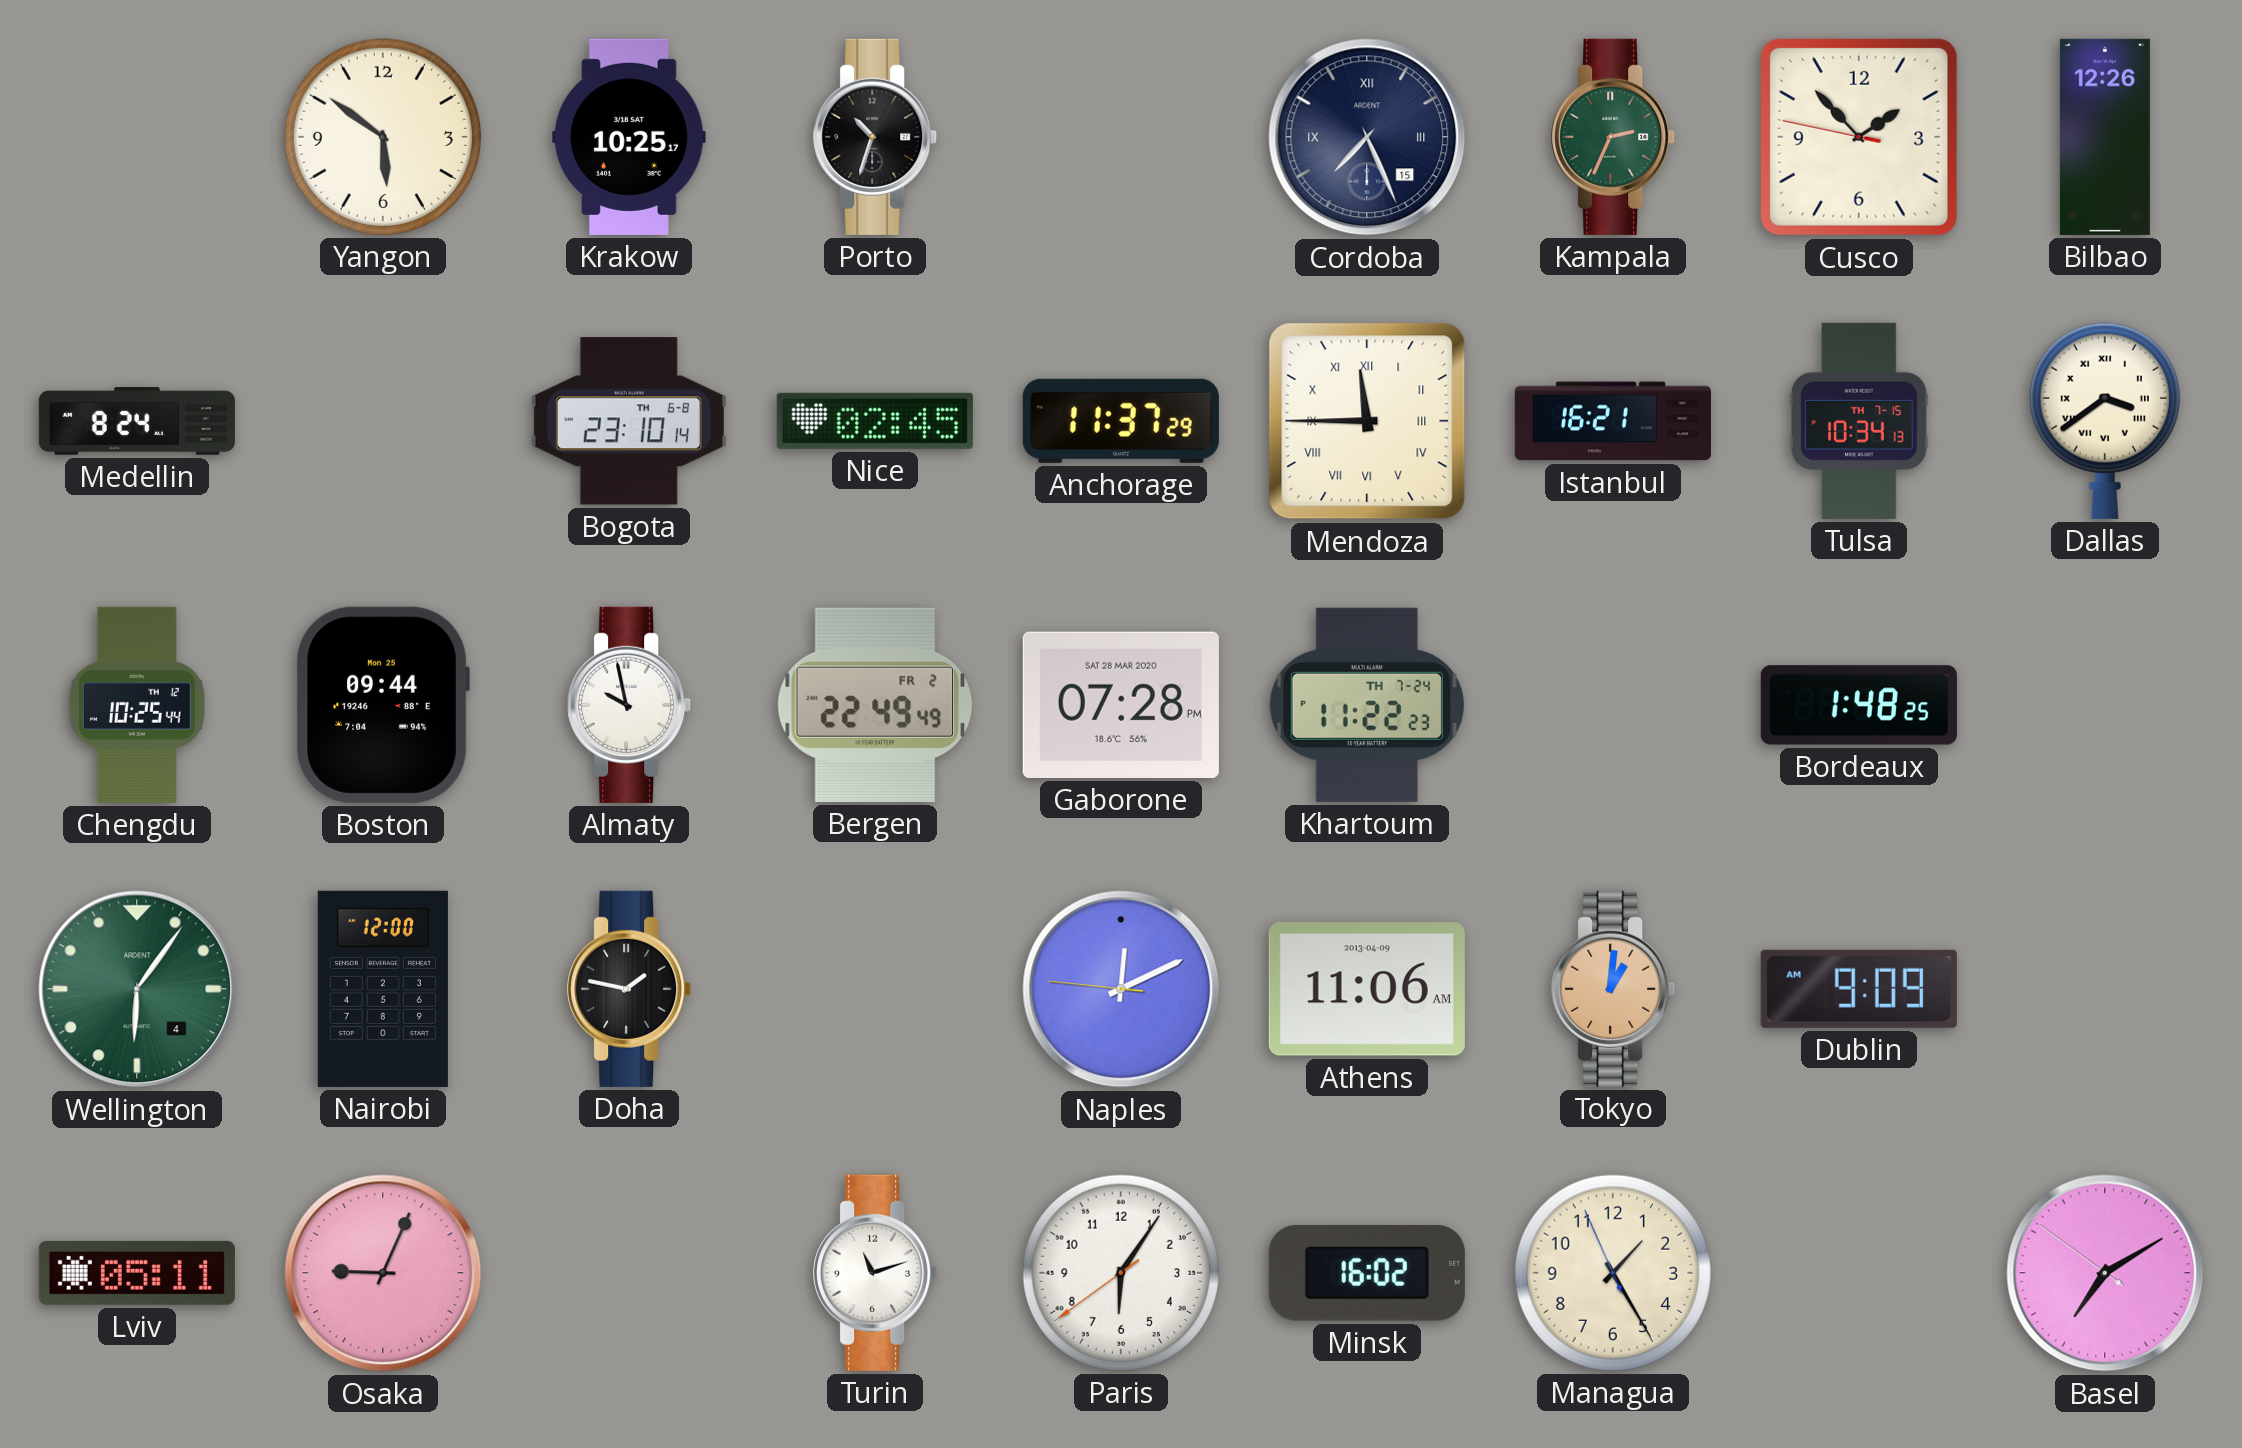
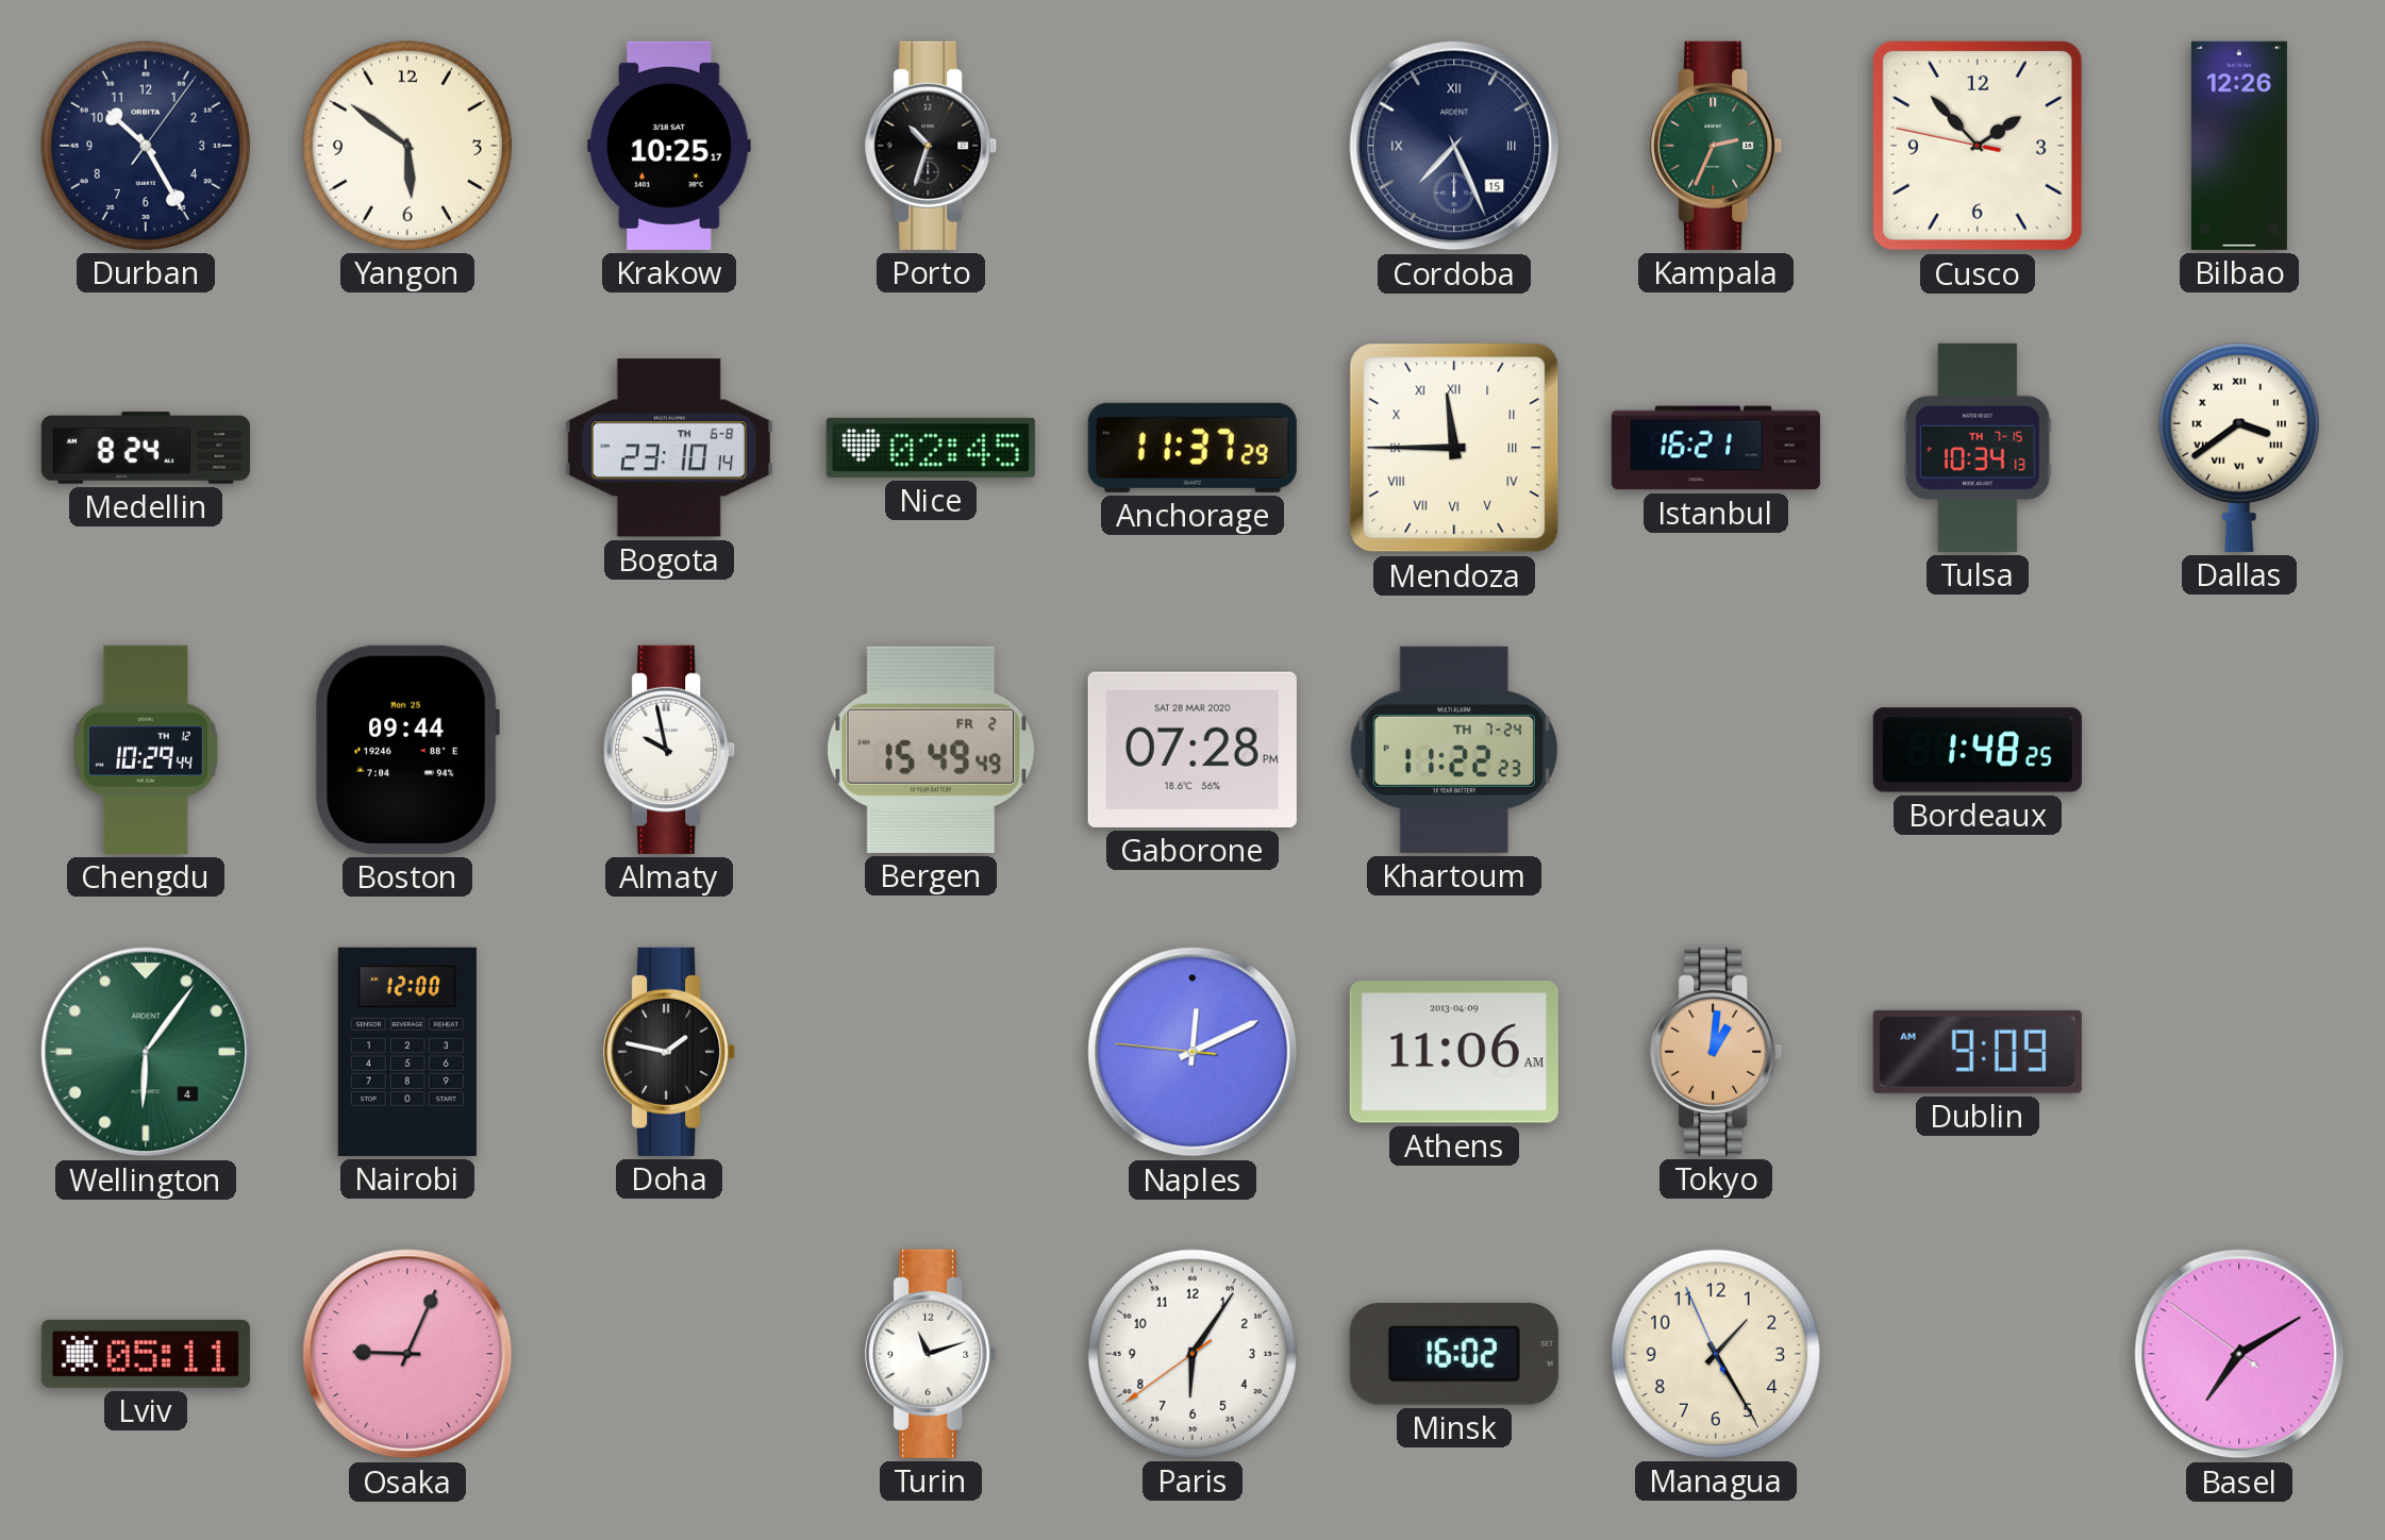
Durban: none -> 10:25
Chengdu: 10:25 -> 10:29
Bergen: 22:49 -> 15:49
